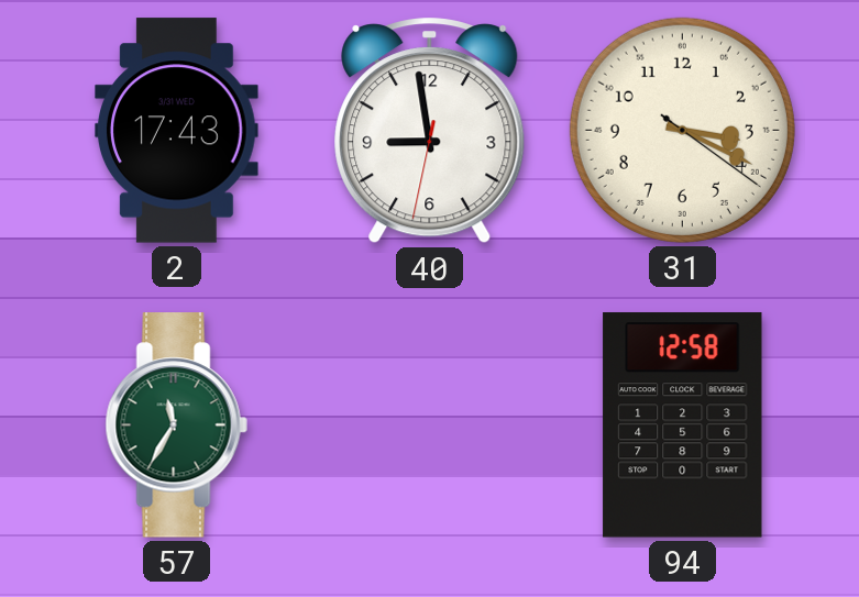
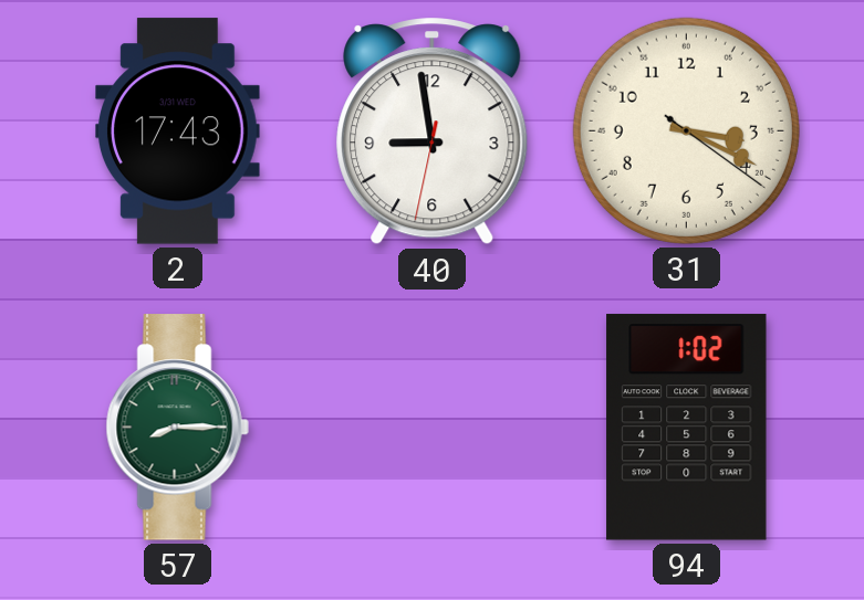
57: 11:35 -> 8:15
94: 12:58 -> 1:02
